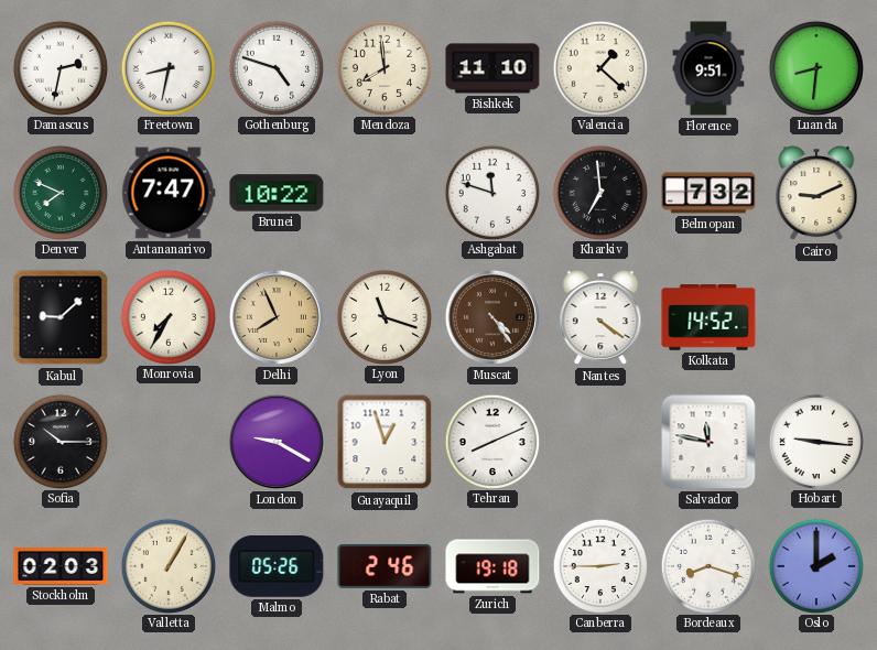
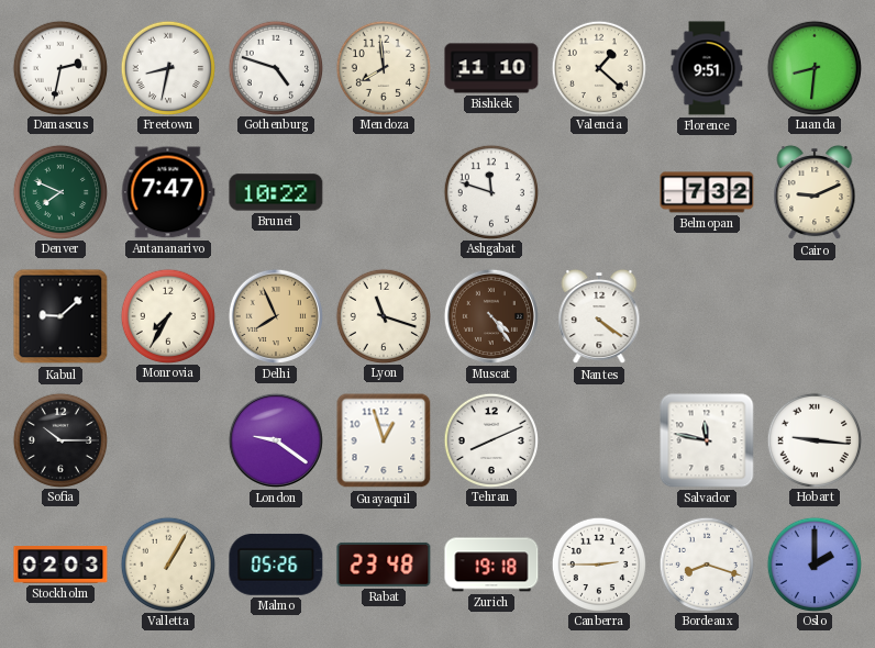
Kharkiv: 6:59 -> none
Kolkata: 14:52 -> none
London: 9:20 -> 9:21
Rabat: 2:46 -> 23:48
